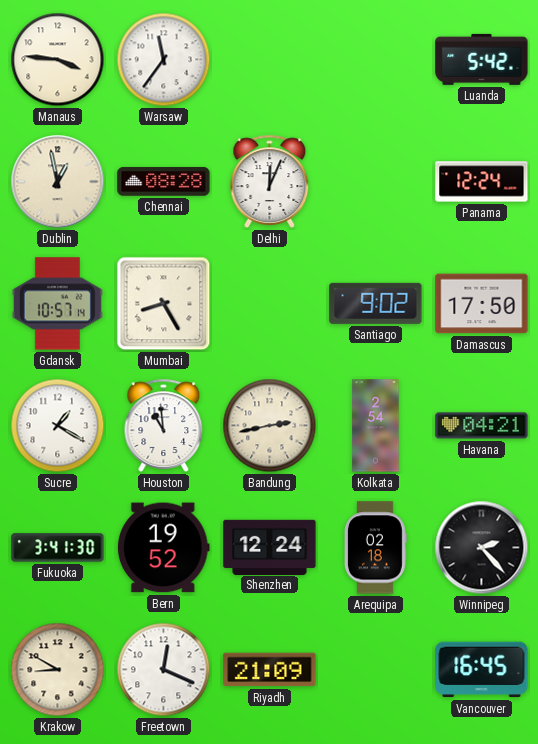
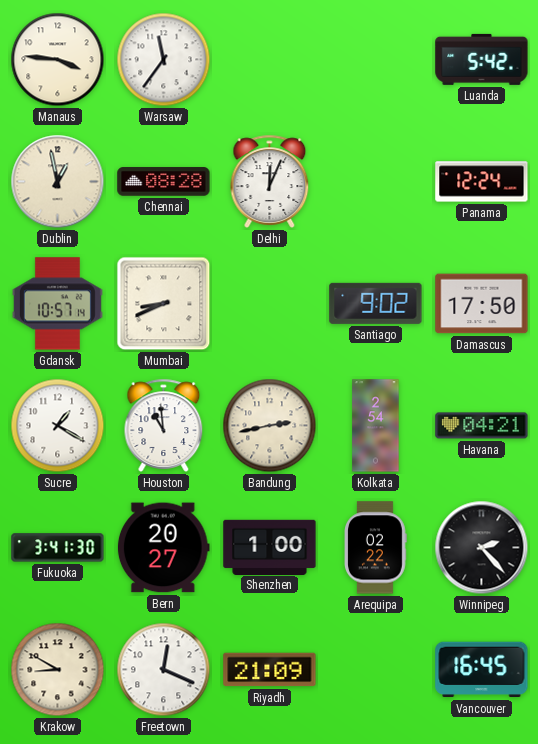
Mumbai: 8:25 -> 8:41
Bern: 19:52 -> 20:27
Shenzhen: 12:24 -> 1:00
Arequipa: 02:18 -> 02:22
